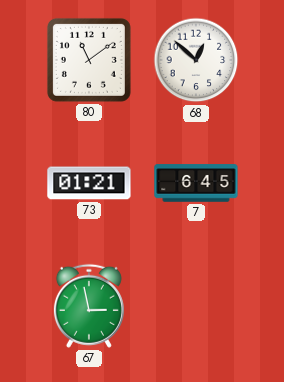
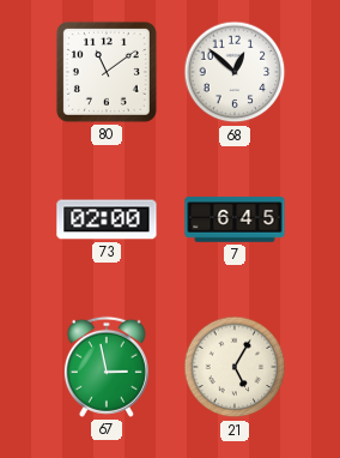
73: 01:21 -> 02:00
21: none -> 5:05
